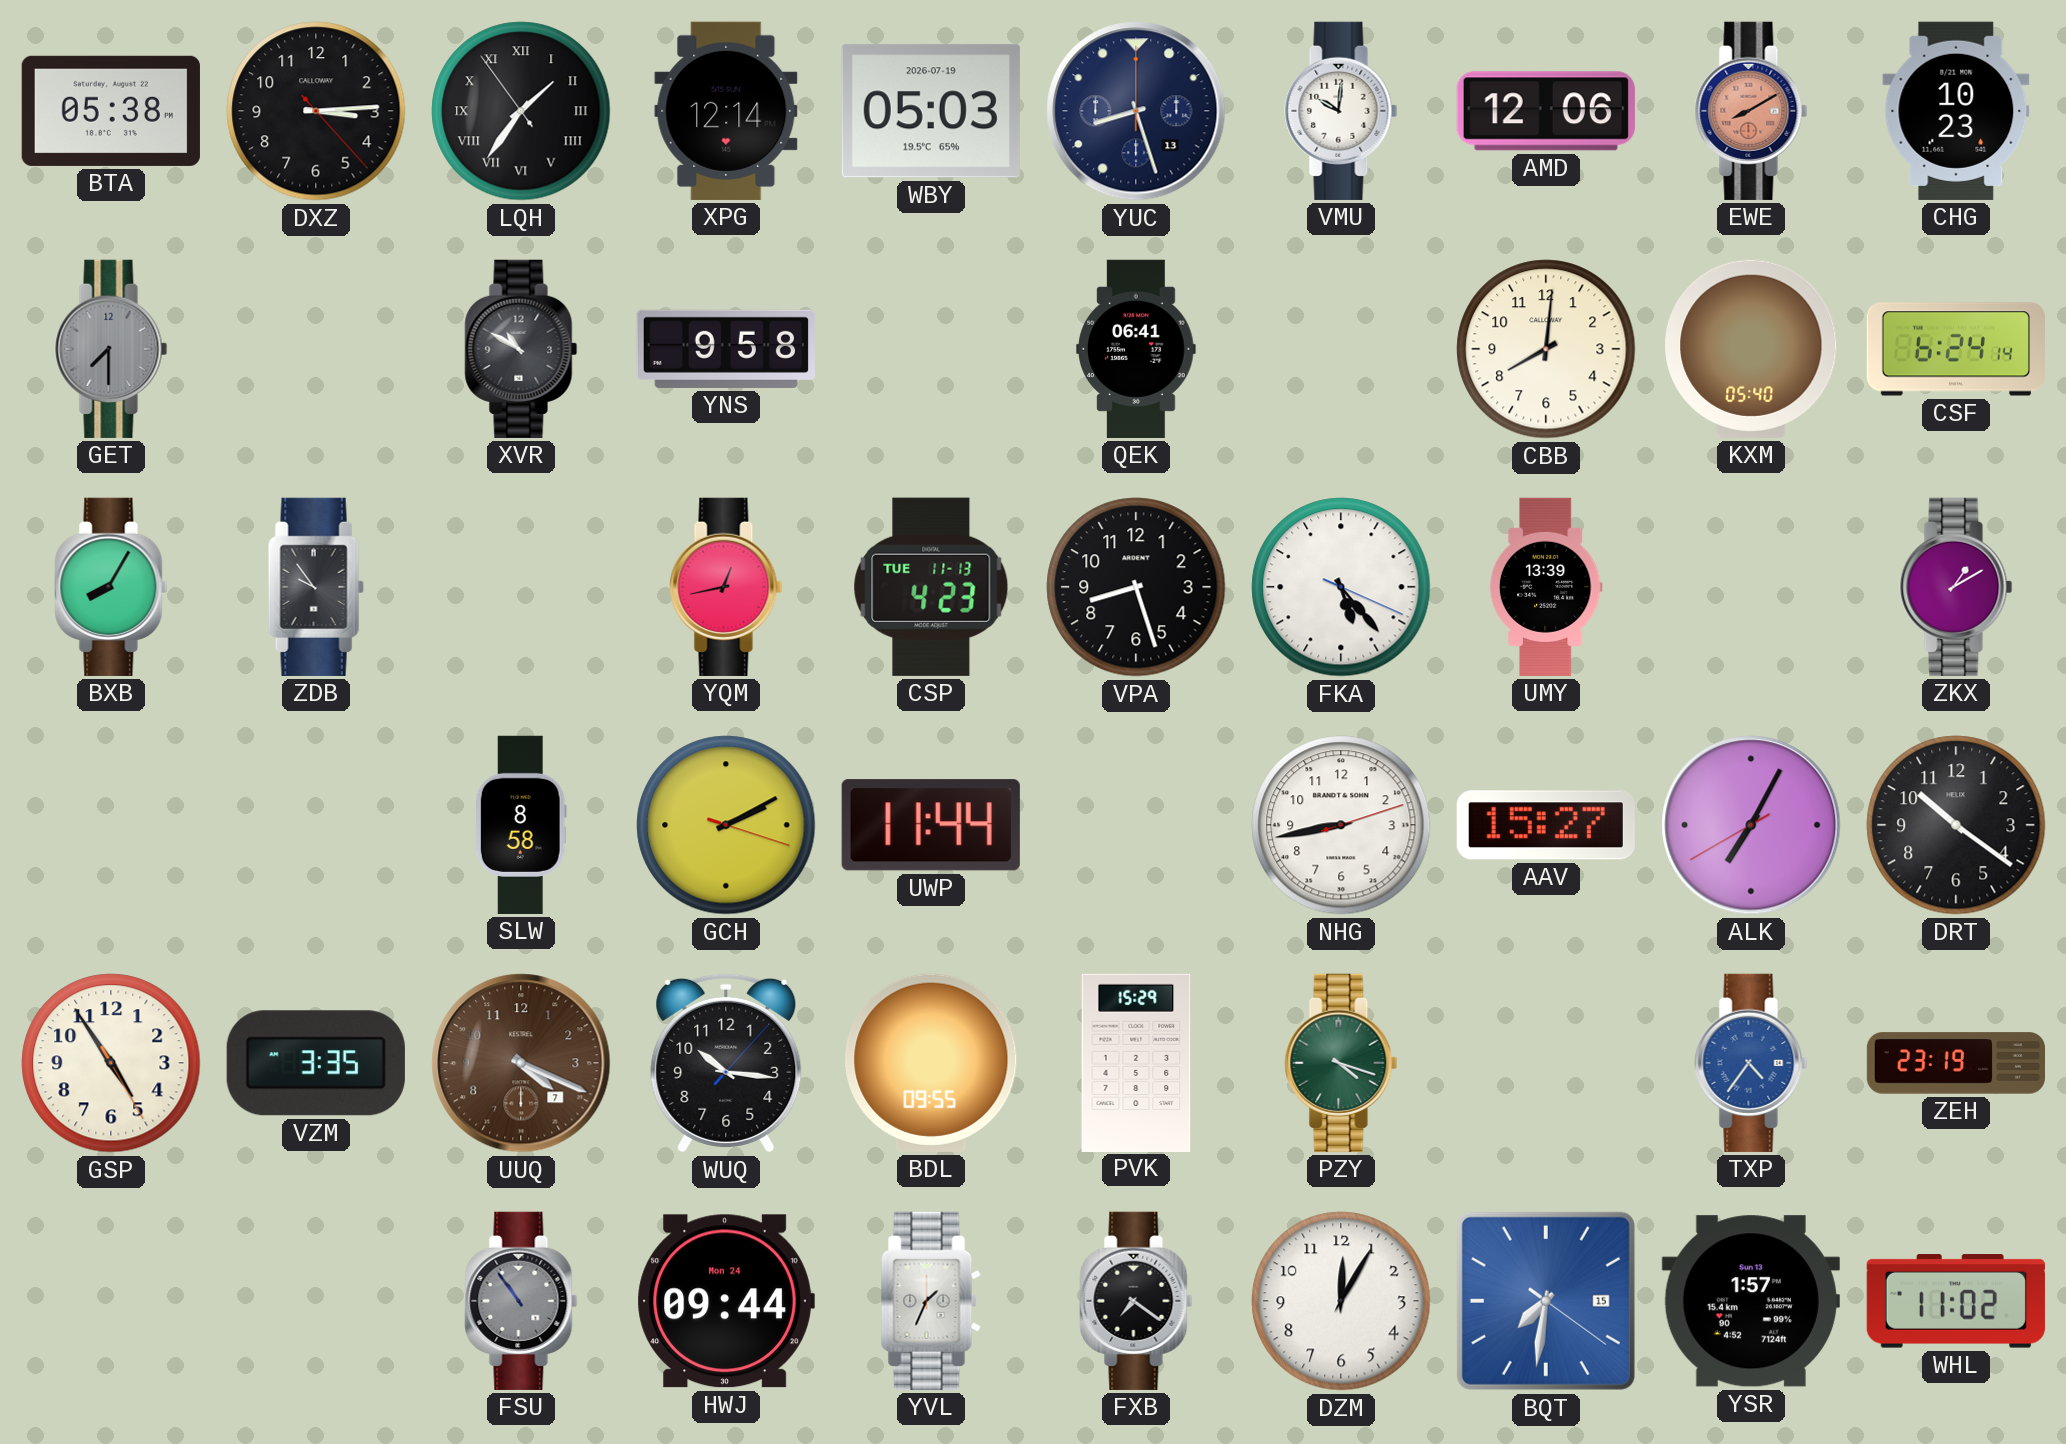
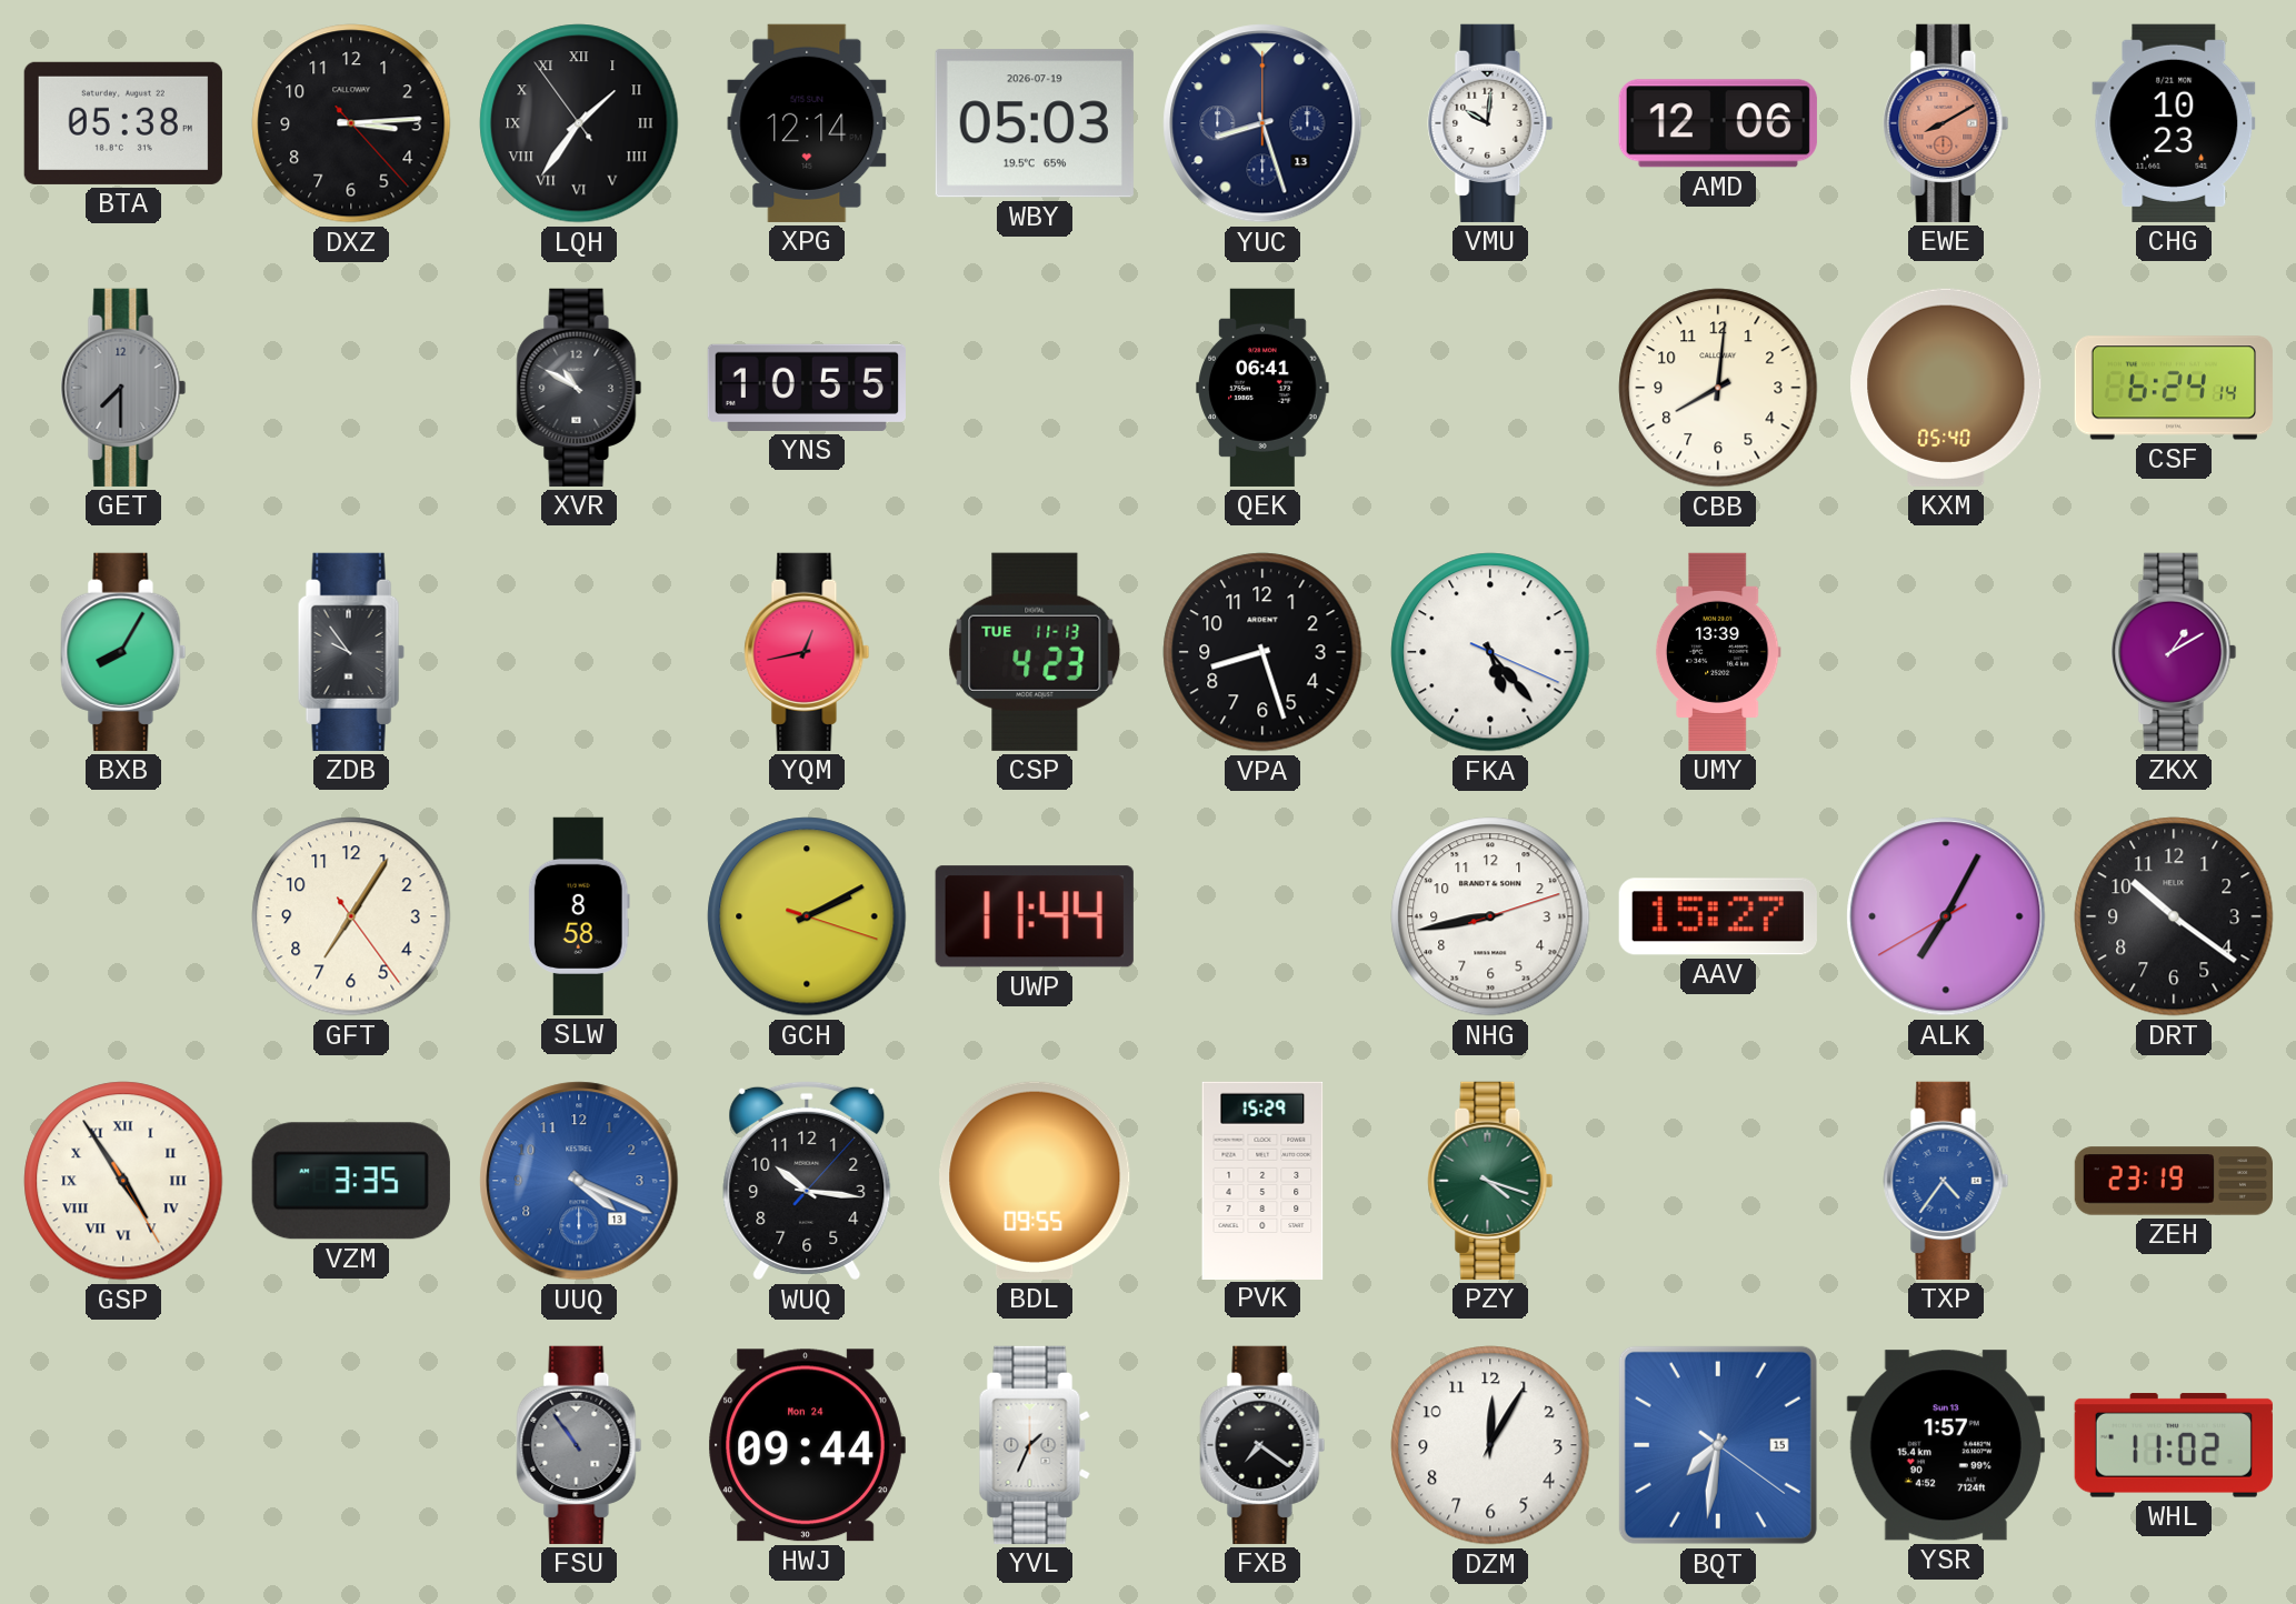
YNS: 9:58 -> 10:55
GFT: none -> 7:05
GSP numerals: Arabic -> Roman
UUQ date: 7 -> 13
UUQ dial: brown -> blue
